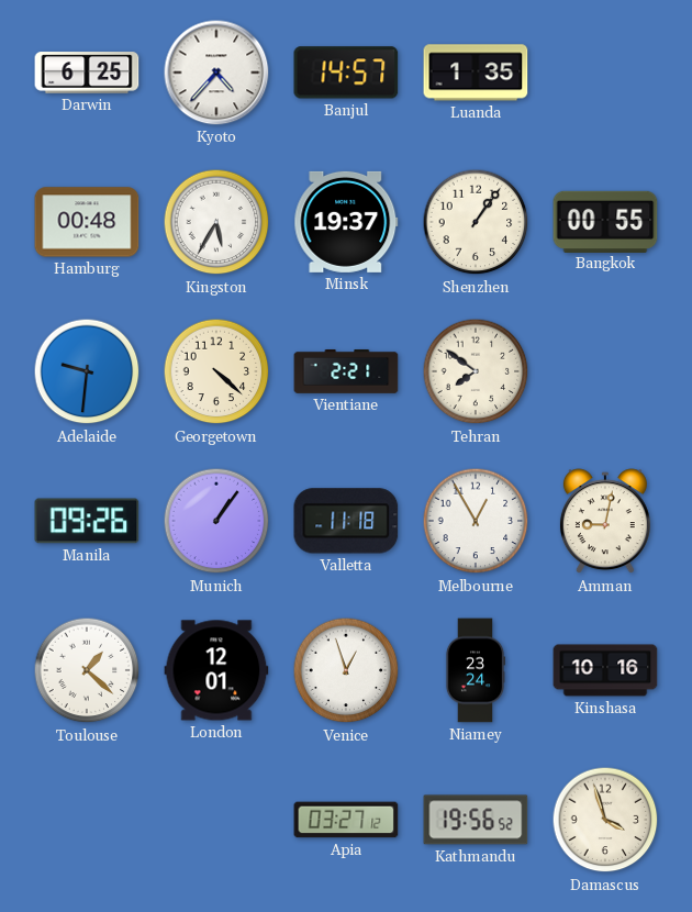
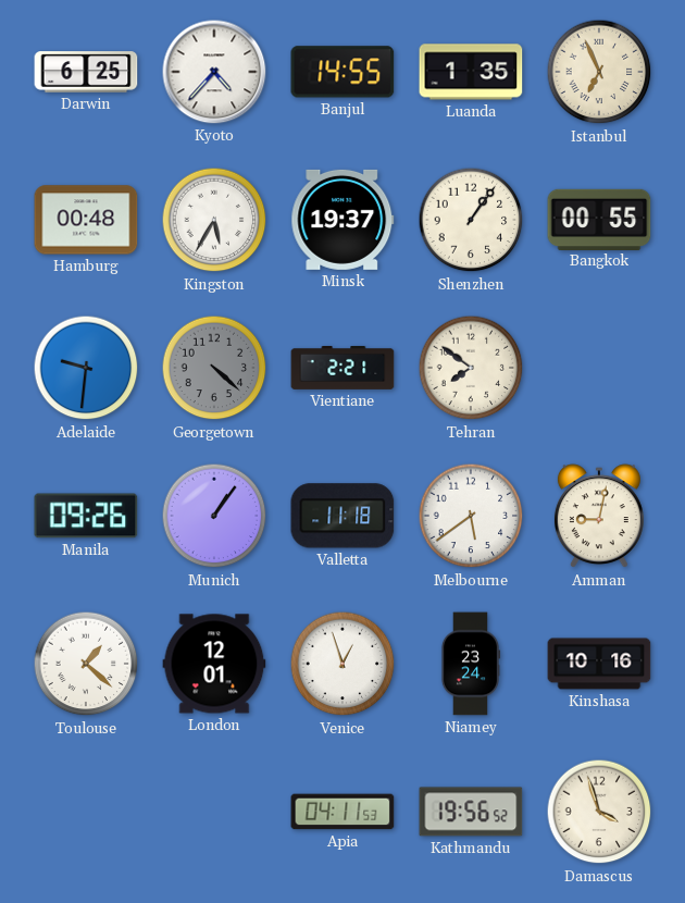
Banjul: 14:57 -> 14:55
Istanbul: none -> 6:56
Georgetown dial: cream -> grey
Melbourne: 12:55 -> 5:39
Apia: 03:27 -> 04:11
